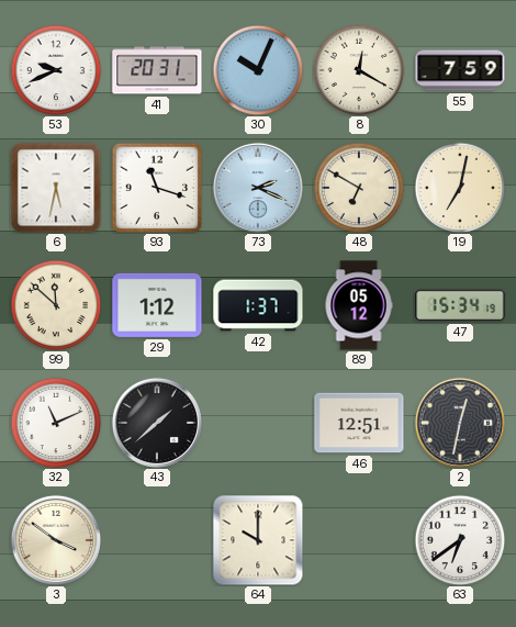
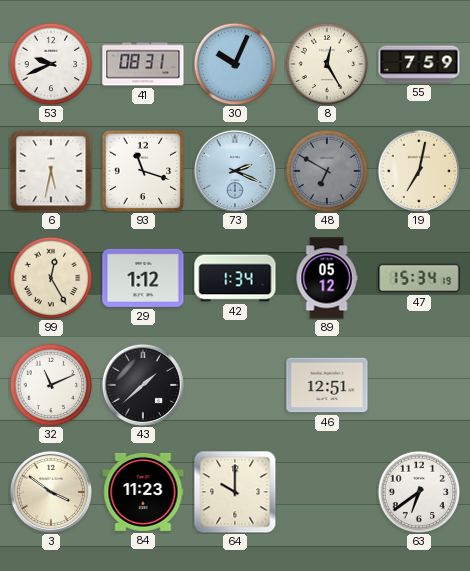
41: 20:31 -> 08:31
8: 12:20 -> 12:25
48 dial: cream -> grey
99: 11:52 -> 12:25
42: 1:37 -> 1:34
2: 12:32 -> none
84: none -> 11:23
